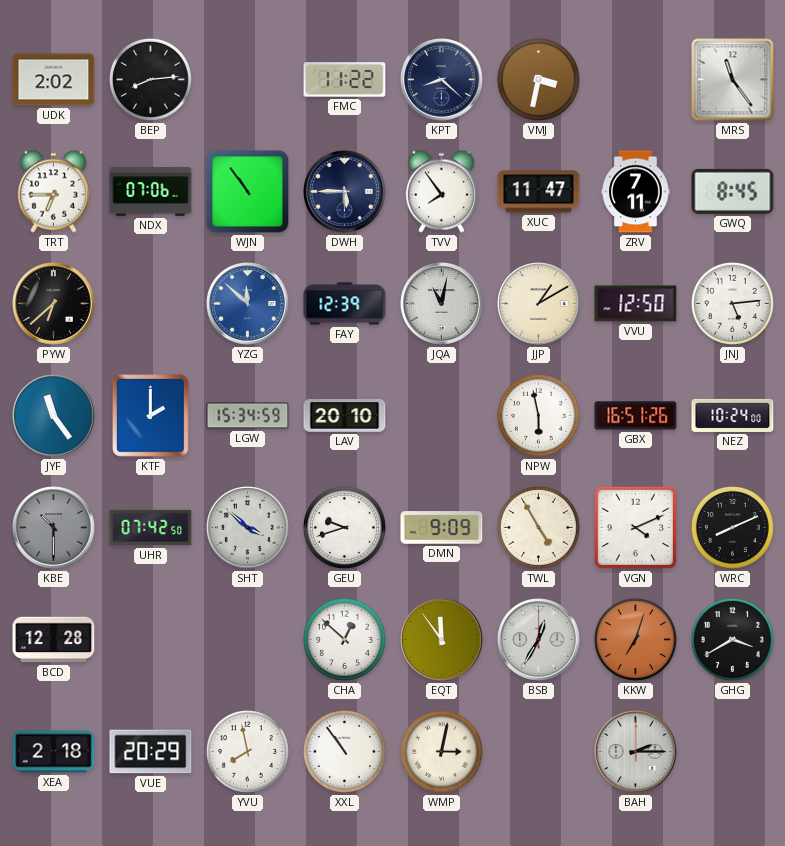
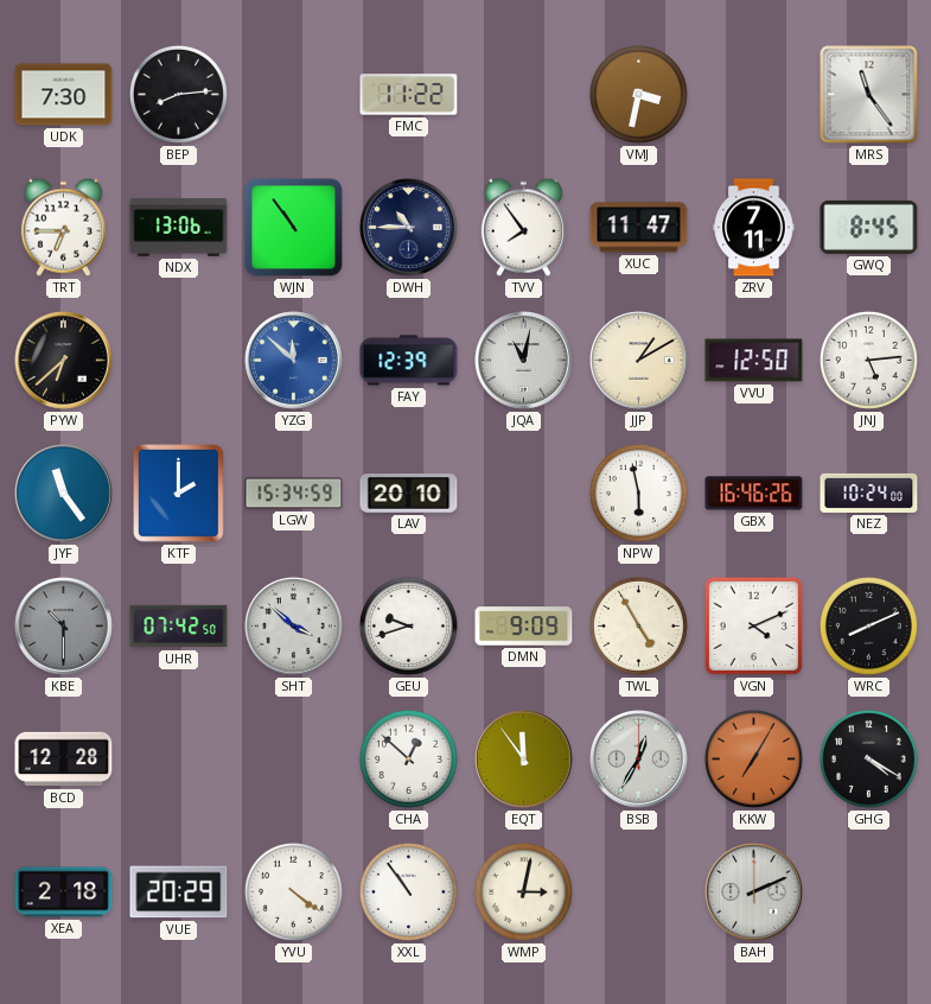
UDK: 2:02 -> 7:30
KPT: 8:22 -> none
NDX: 07:06 -> 13:06
DWH: 5:45 -> 10:45
GBX: 16:51 -> 16:46
KKW: 7:03 -> 7:05
GHG: 3:40 -> 4:20
YVU: 7:58 -> 4:21
BAH: 2:15 -> 2:11
